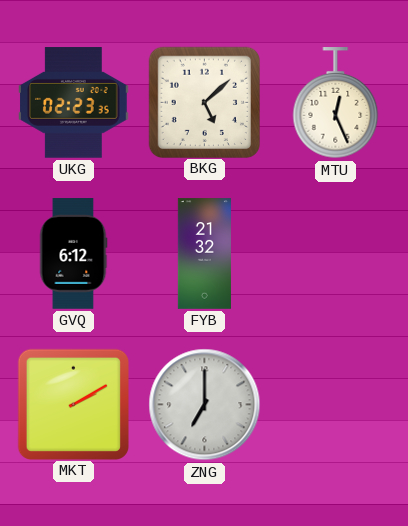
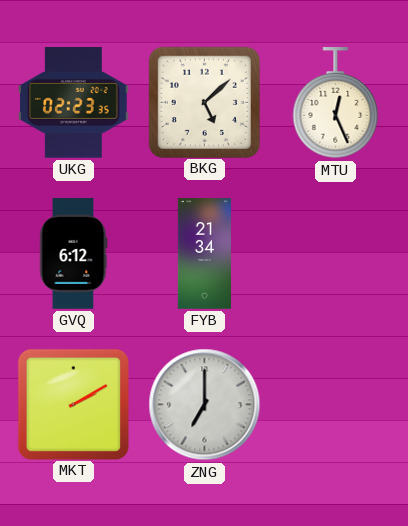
FYB: 21:32 -> 21:34
